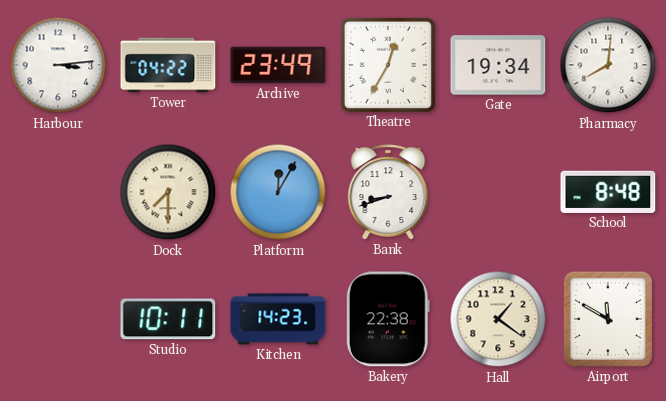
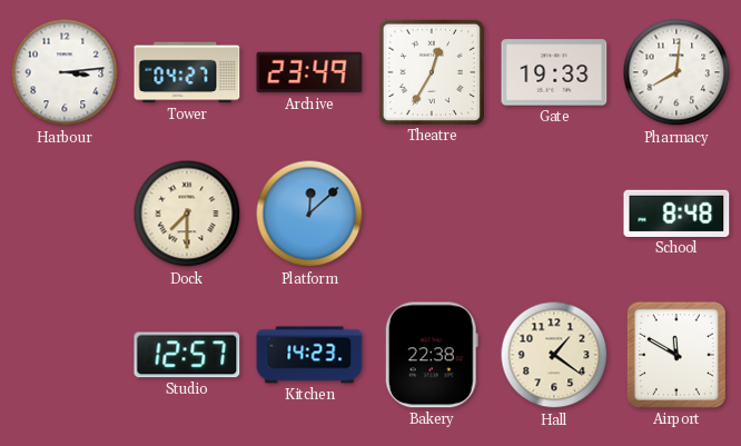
Tower: 04:22 -> 04:27
Gate: 19:34 -> 19:33
Platform: 12:05 -> 12:08
Bank: 8:42 -> none
Studio: 10:11 -> 12:57
